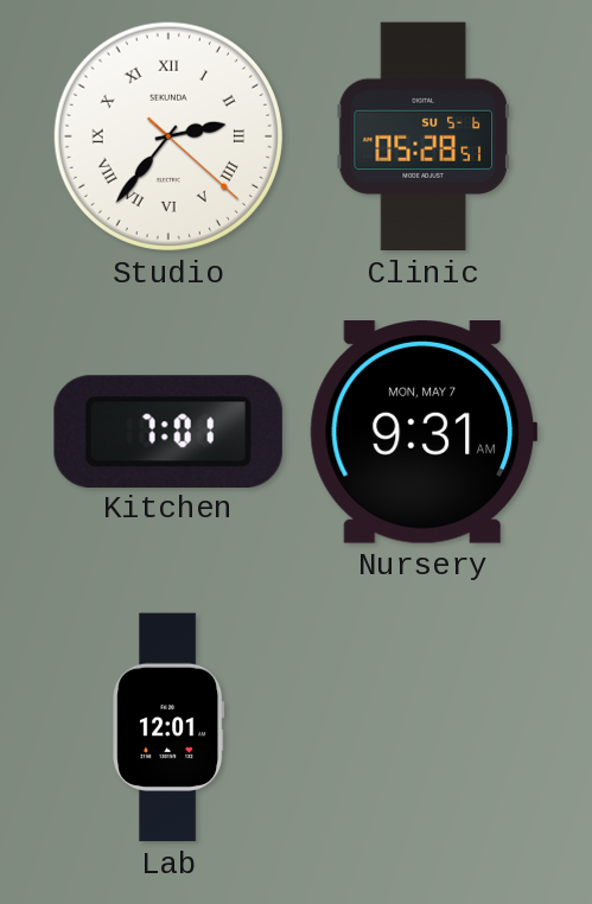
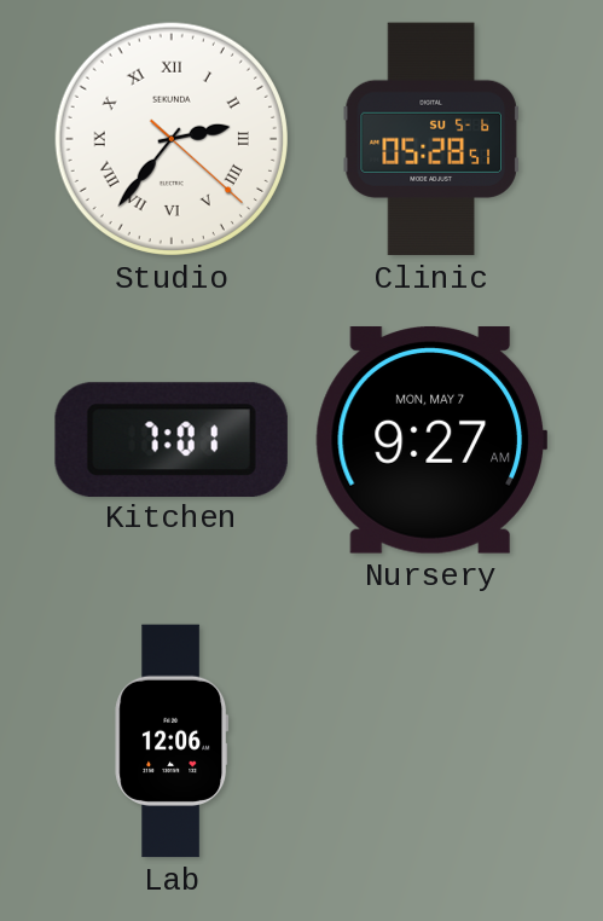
Nursery: 9:31 -> 9:27
Lab: 12:01 -> 12:06
